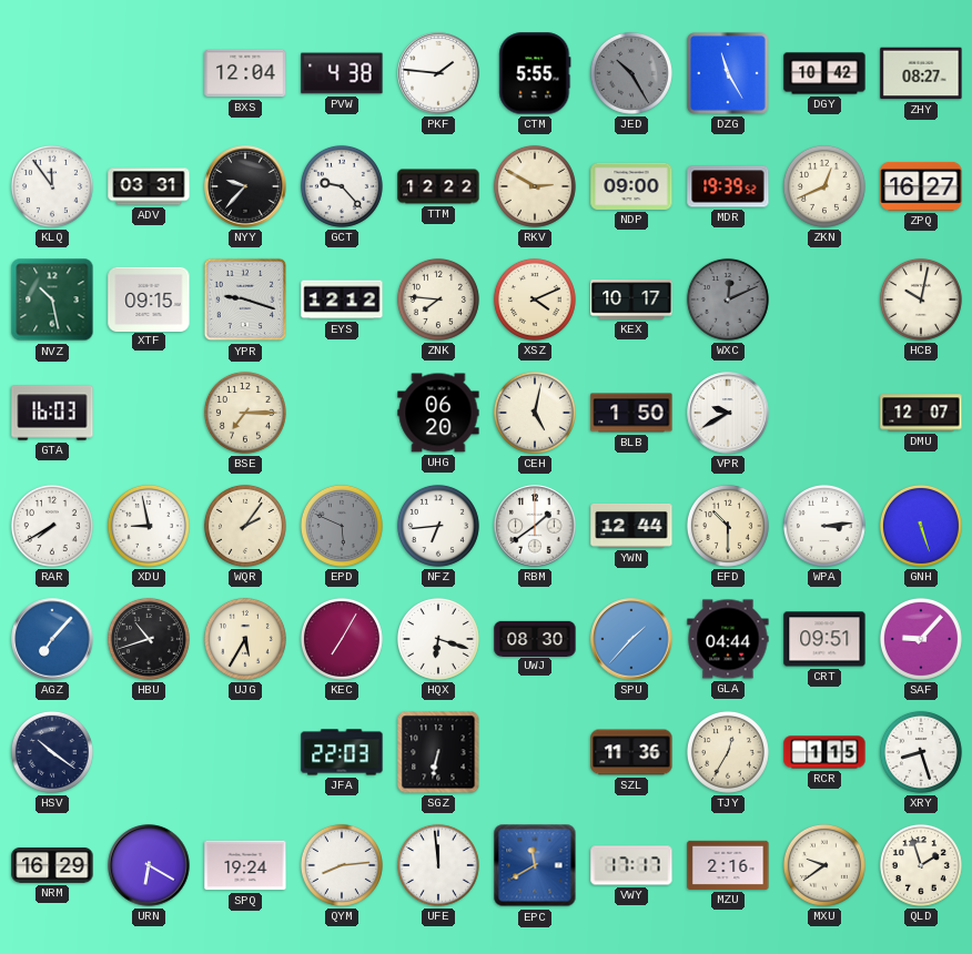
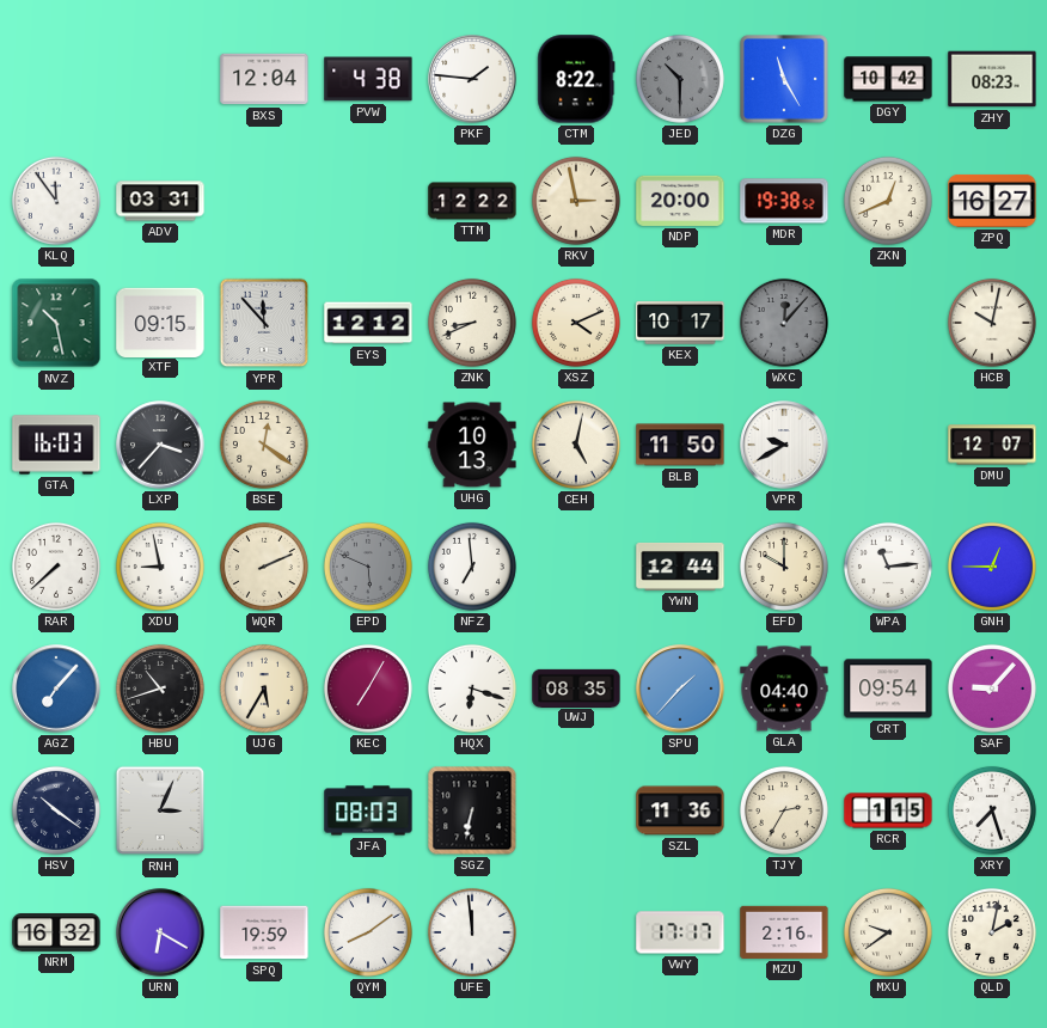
CTM: 5:55 -> 8:22
JED: 10:25 -> 10:30
ZHY: 08:27 -> 08:23
NYY: 9:37 -> none
GCT: 9:23 -> none
RKV: 2:50 -> 2:58
NDP: 09:00 -> 20:00
MDR: 19:39 -> 19:38
YPR: 9:18 -> 11:53
ZNK: 7:46 -> 8:41
WXC: 12:11 -> 12:07
LXP: none -> 3:37
BSE: 7:15 -> 12:21
UHG: 06:20 -> 10:13
BLB: 1:50 -> 11:50
RAR: 7:40 -> 7:38
WQR: 2:06 -> 2:11
NFZ: 6:44 -> 6:59
RBM: 1:39 -> none
EFD: 10:30 -> 10:00
WPA: 3:14 -> 11:14
GNH: 5:27 -> 12:45
UWJ: 08:30 -> 08:35
GLA: 04:44 -> 04:40
CRT: 09:51 -> 09:54
RNH: none -> 3:04
JFA: 22:03 -> 08:03
TJY: 12:35 -> 2:35
XRY: 8:27 -> 7:27
NRM: 16:29 -> 16:32
SPQ: 19:24 -> 19:59
QYM: 8:14 -> 8:09
EPC: 11:40 -> none
QLD: 1:57 -> 2:02
